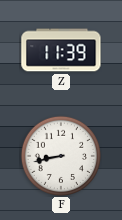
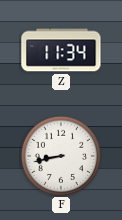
Z: 11:39 -> 11:34
